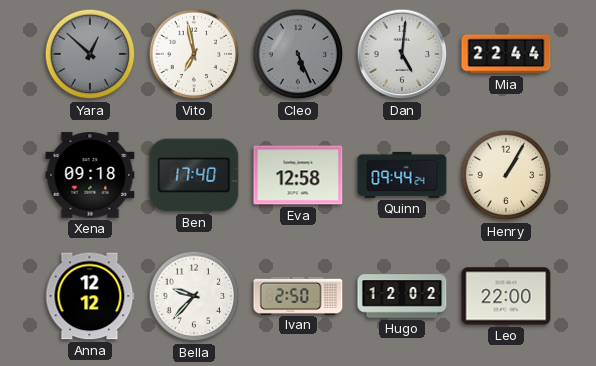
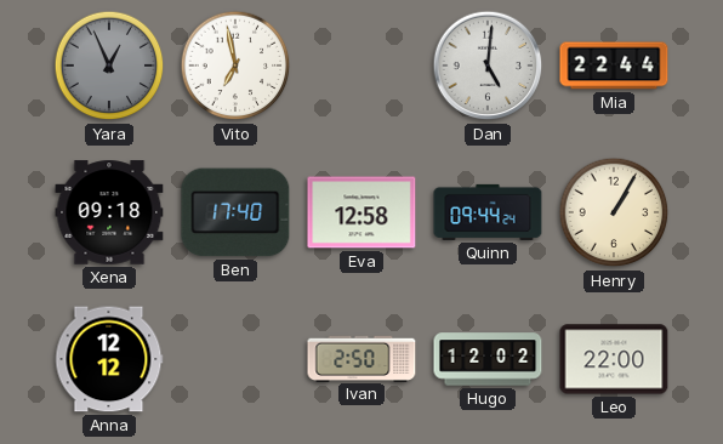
Yara: 12:52 -> 12:56
Cleo: 5:26 -> none
Bella: 9:37 -> none
